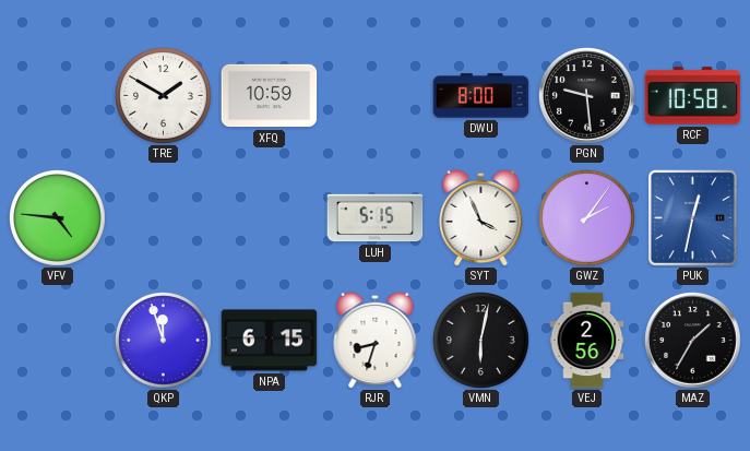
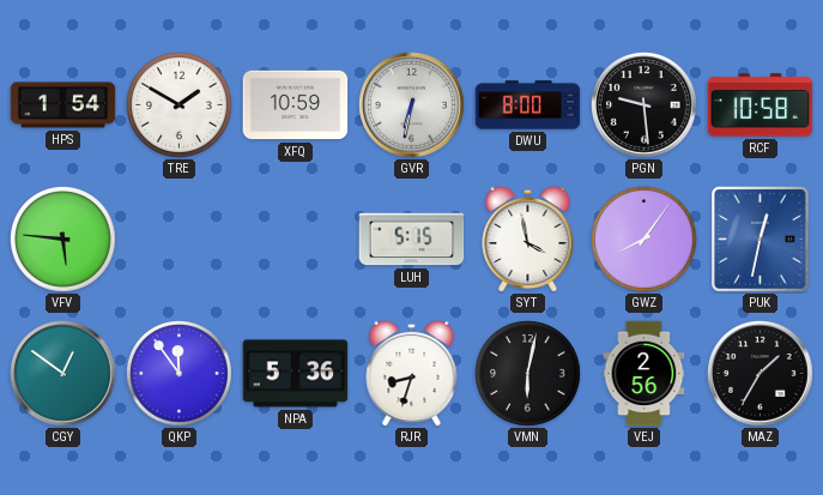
HPS: none -> 1:54
GVR: none -> 6:32
VFV: 4:46 -> 5:46
SYT: 3:56 -> 3:58
GWZ: 2:06 -> 8:06
CGY: none -> 12:51
QKP: 11:57 -> 11:54
NPA: 6:15 -> 5:36
